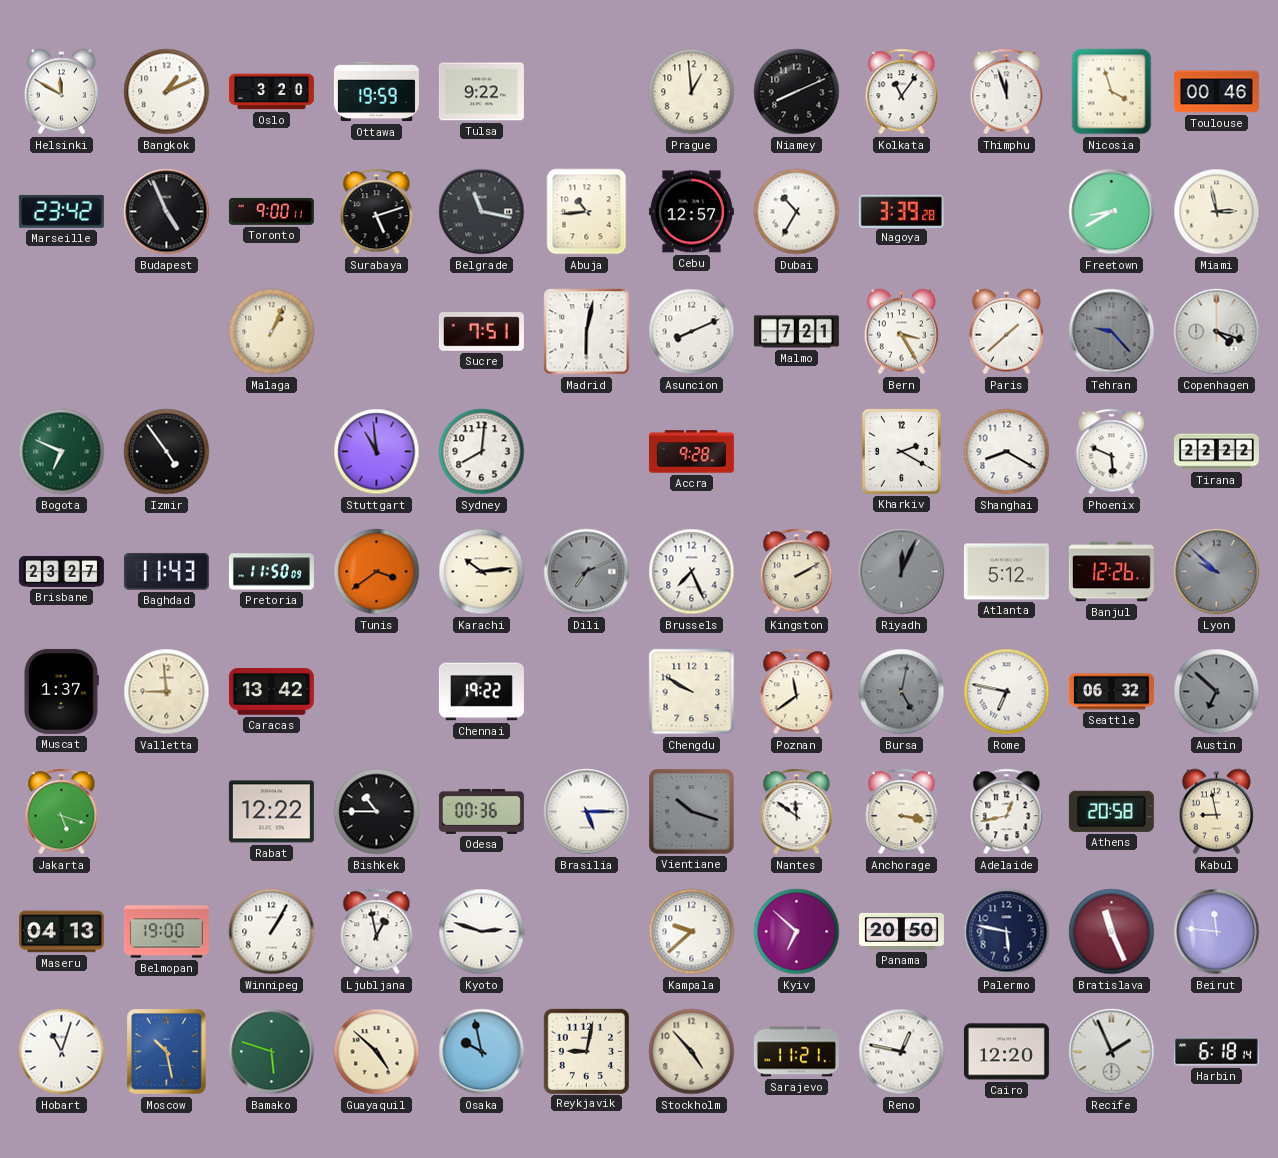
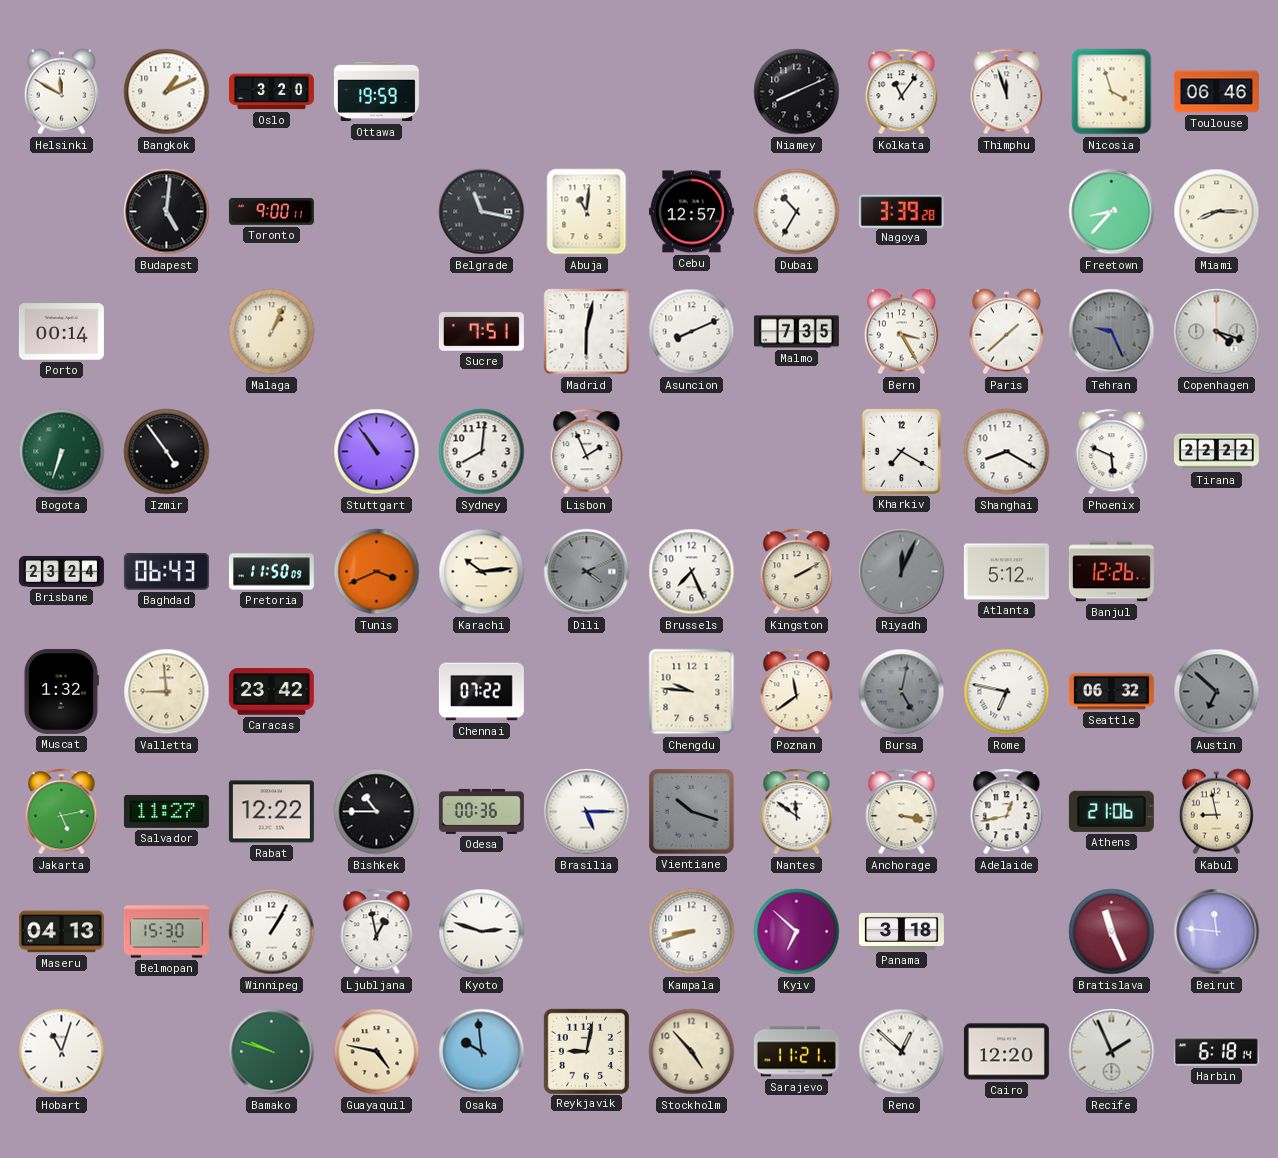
Tulsa: 9:22 -> none
Prague: 12:59 -> none
Toulouse: 00:46 -> 06:46
Marseille: 23:42 -> none
Budapest: 4:56 -> 5:01
Surabaya: 5:12 -> none
Abuja: 10:44 -> 11:01
Freetown: 8:40 -> 8:37
Miami: 2:58 -> 8:15
Porto: none -> 00:14
Malmo: 7:21 -> 7:35
Tehran: 9:23 -> 9:26
Bogota: 6:49 -> 6:33
Stuttgart: 10:59 -> 10:54
Lisbon: none -> 1:56
Accra: 9:28 -> none
Kharkiv: 2:20 -> 7:20
Brisbane: 23:27 -> 23:24
Baghdad: 11:43 -> 06:43
Tunis: 3:39 -> 3:41
Dili: 7:11 -> 4:11
Lyon: 9:52 -> none
Muscat: 1:37 -> 1:32
Caracas: 13:42 -> 23:42
Chennai: 19:22 -> 07:22
Chengdu: 9:50 -> 9:46
Jakarta: 5:18 -> 5:13
Salvador: none -> 11:27
Athens: 20:58 -> 21:06
Belmopan: 19:00 -> 15:30
Kampala: 9:38 -> 8:42
Panama: 20:50 -> 3:18
Palermo: 5:47 -> none
Moscow: 10:28 -> none
Bamako: 5:48 -> 9:48
Guayaquil: 4:52 -> 4:47
Osaka: 9:58 -> 9:59
Reno: 12:47 -> 12:52
